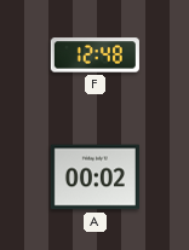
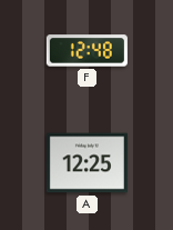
A: 00:02 -> 12:25
